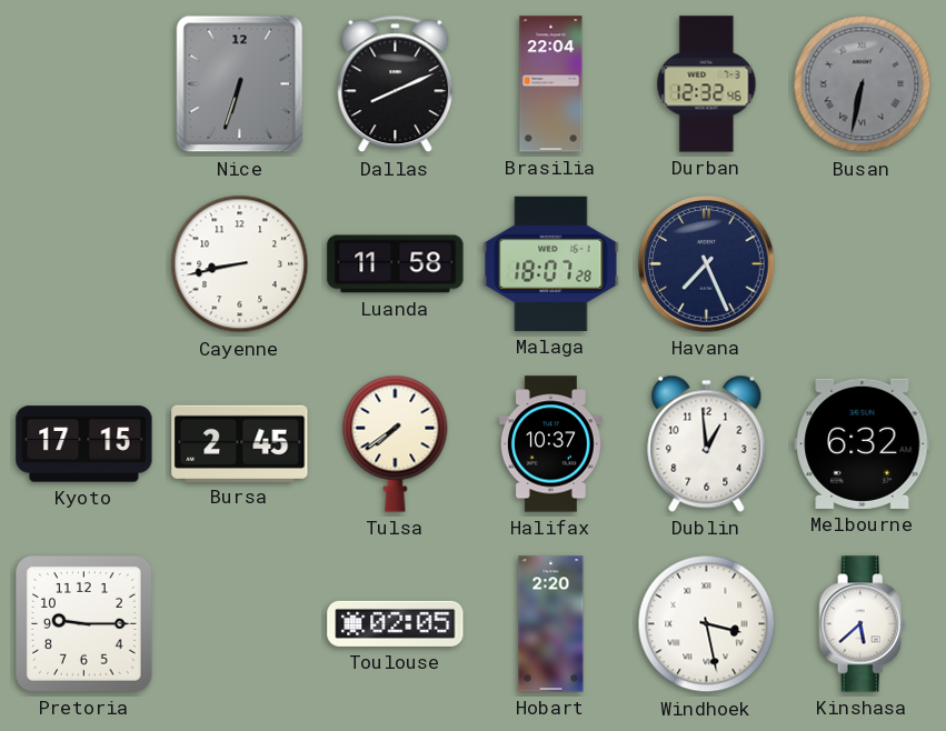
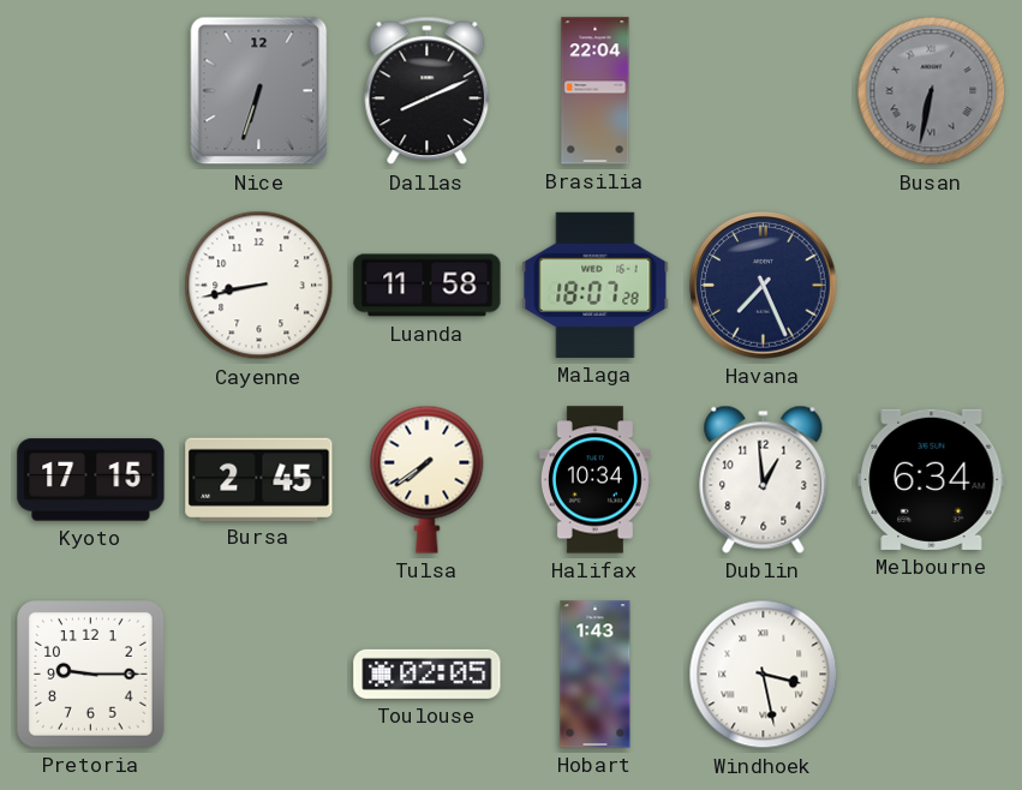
Durban: 12:32 -> none
Halifax: 10:37 -> 10:34
Melbourne: 6:32 -> 6:34
Hobart: 2:20 -> 1:43
Kinshasa: 5:38 -> none
